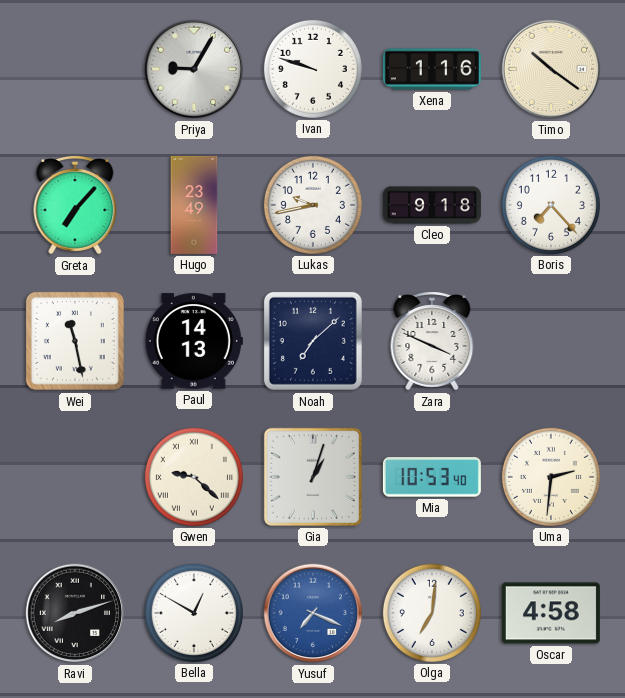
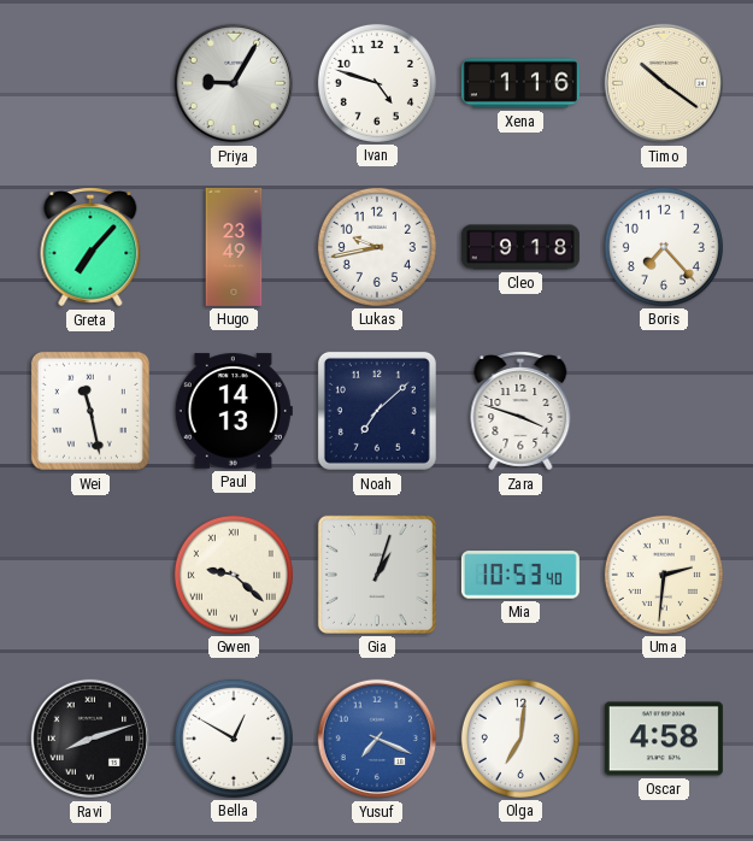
Ivan: 9:48 -> 4:48
Zara: 3:49 -> 3:48
